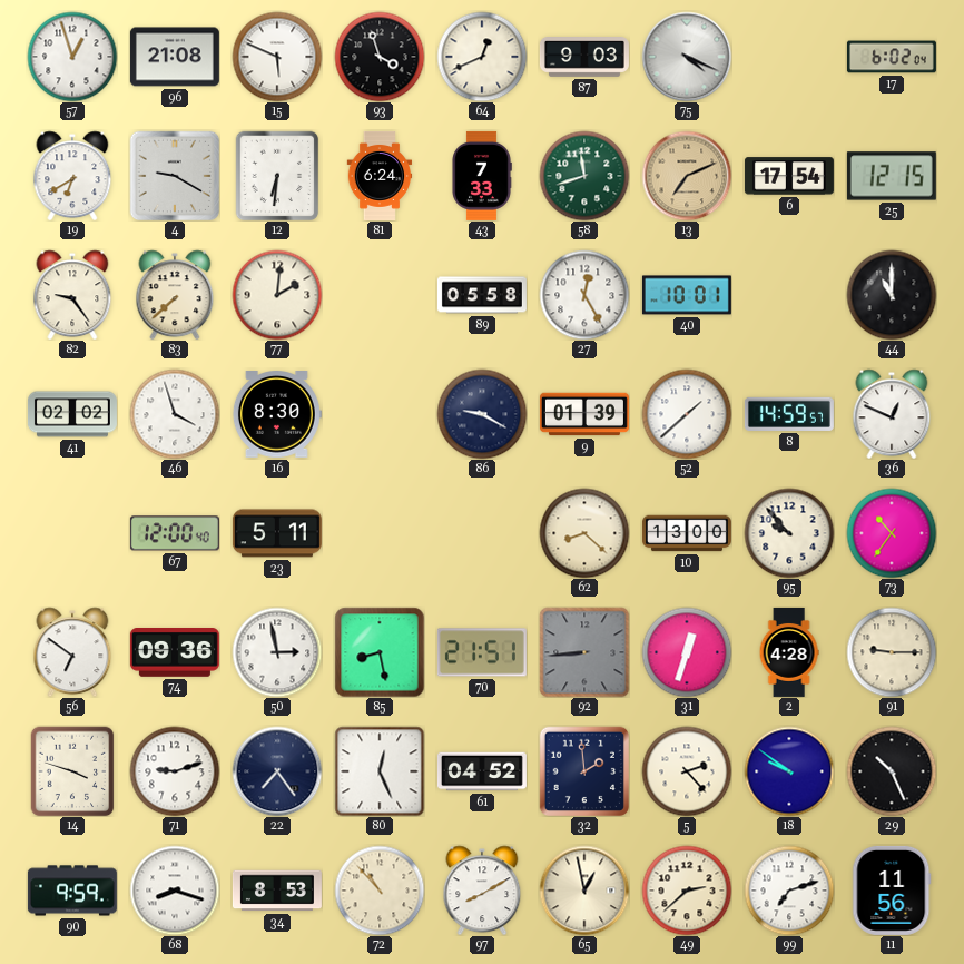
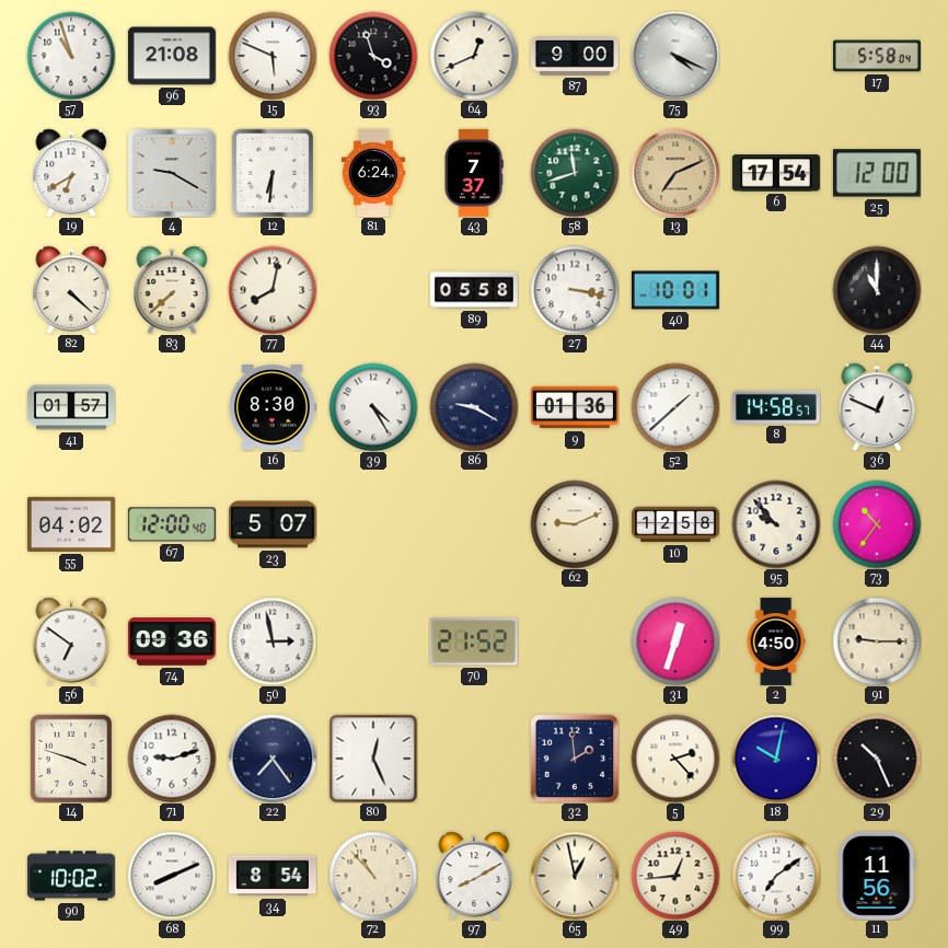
57: 12:57 -> 10:57
87: 9:03 -> 9:00
17: 6:02 -> 5:58
43: 7:33 -> 7:37
25: 12:15 -> 12:00
82: 9:24 -> 4:22
77: 2:01 -> 8:02
27: 12:25 -> 3:17
41: 02:02 -> 01:57
46: 3:57 -> none
39: none -> 4:25
9: 01:39 -> 01:36
8: 14:59 -> 14:58
55: none -> 04:02
23: 5:11 -> 5:07
62: 8:22 -> 9:11
10: 13:00 -> 12:58
85: 8:28 -> none
70: 21:51 -> 21:52
92: 8:44 -> none
2: 4:28 -> 4:50
61: 04:52 -> none
18: 9:51 -> 10:02
90: 9:59 -> 10:02
68: 8:18 -> 8:11
34: 8:53 -> 8:54
49: 2:38 -> 12:44
99: 7:12 -> 7:09
